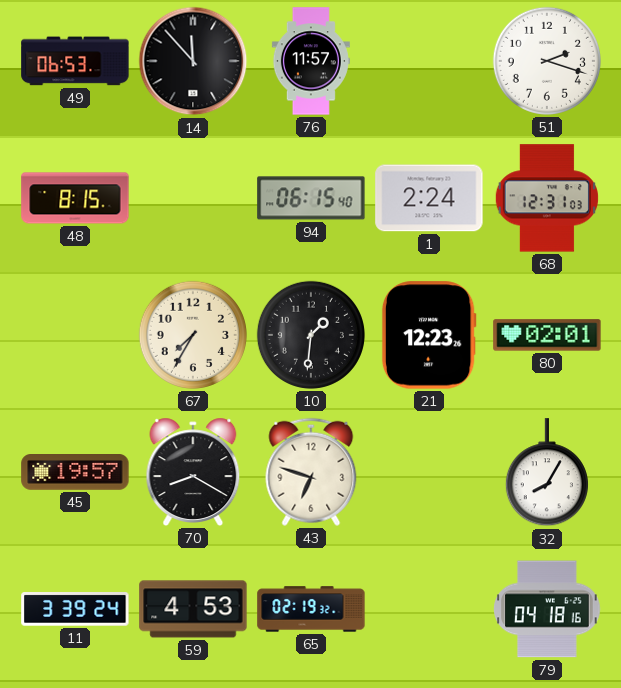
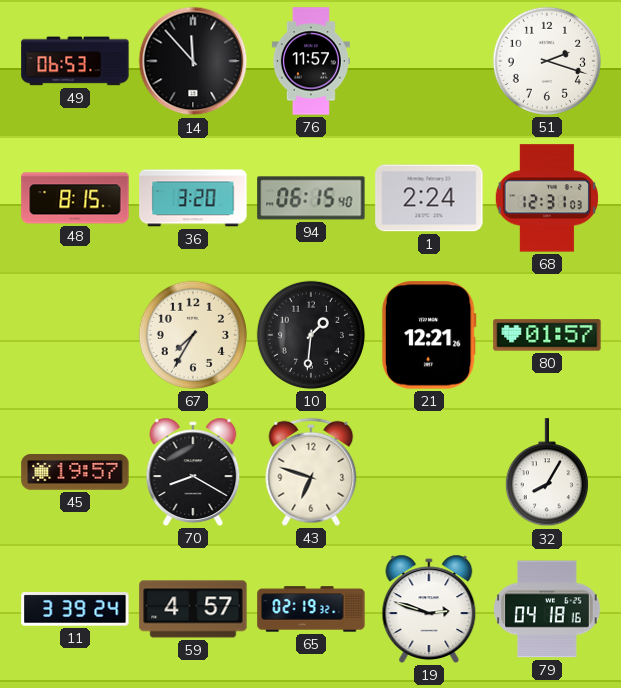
36: none -> 3:20
21: 12:23 -> 12:21
80: 02:01 -> 01:57
59: 4:53 -> 4:57
19: none -> 2:48
